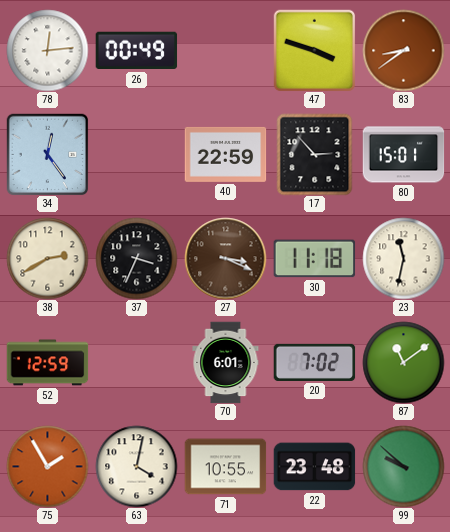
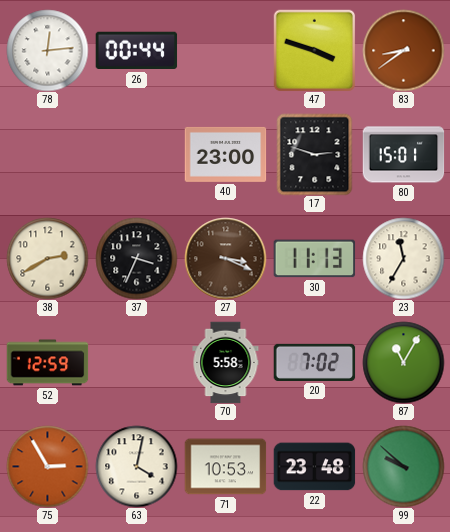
26: 00:49 -> 00:44
34: 12:24 -> none
40: 22:59 -> 23:00
17: 2:53 -> 2:48
30: 11:18 -> 11:13
23: 11:32 -> 11:35
70: 6:01 -> 5:58
87: 11:09 -> 11:05
75: 1:55 -> 2:55
71: 10:55 -> 10:53
